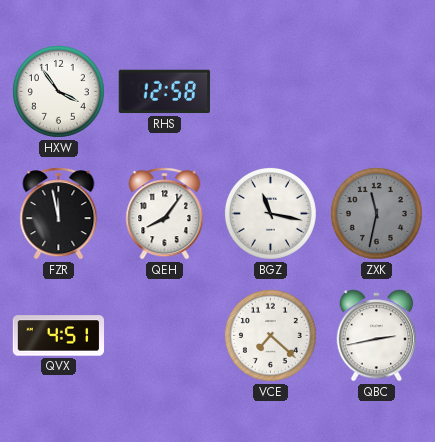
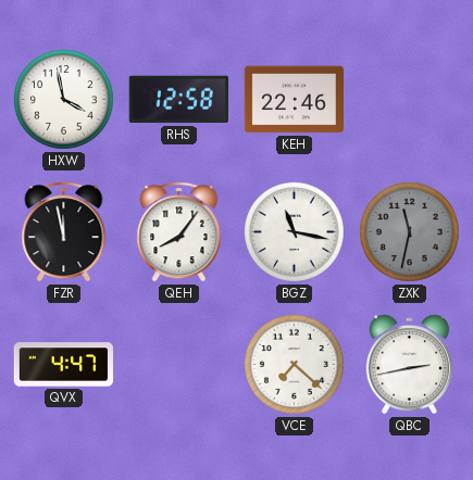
HXW: 3:54 -> 3:58
KEH: none -> 22:46
QVX: 4:51 -> 4:47
